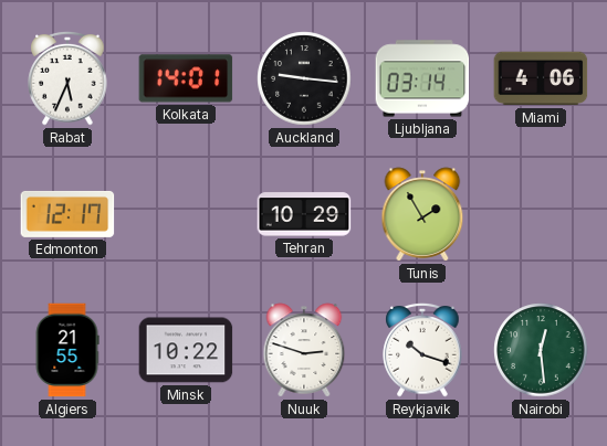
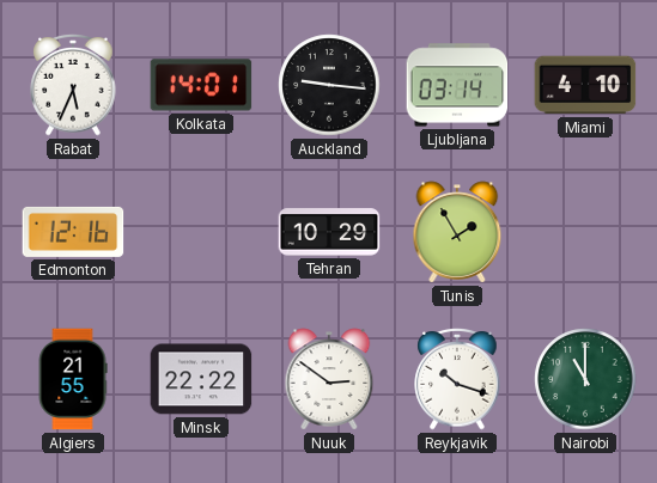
Miami: 4:06 -> 4:10
Edmonton: 12:17 -> 12:16
Minsk: 10:22 -> 22:22
Nuuk: 2:48 -> 2:51
Nairobi: 12:29 -> 11:00
